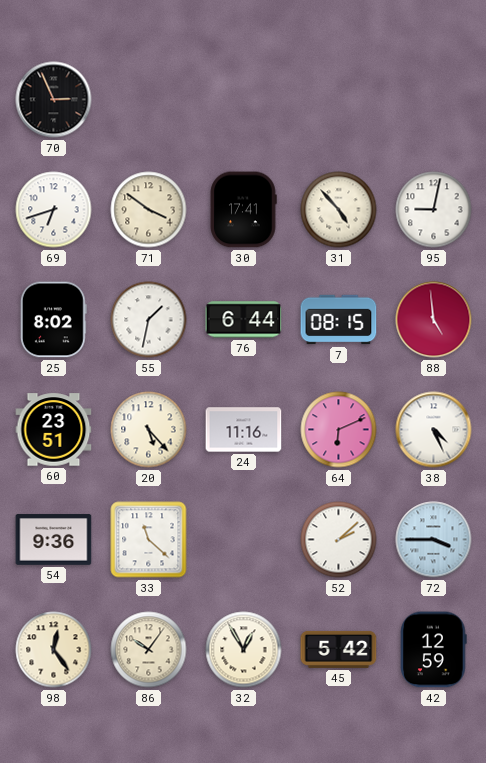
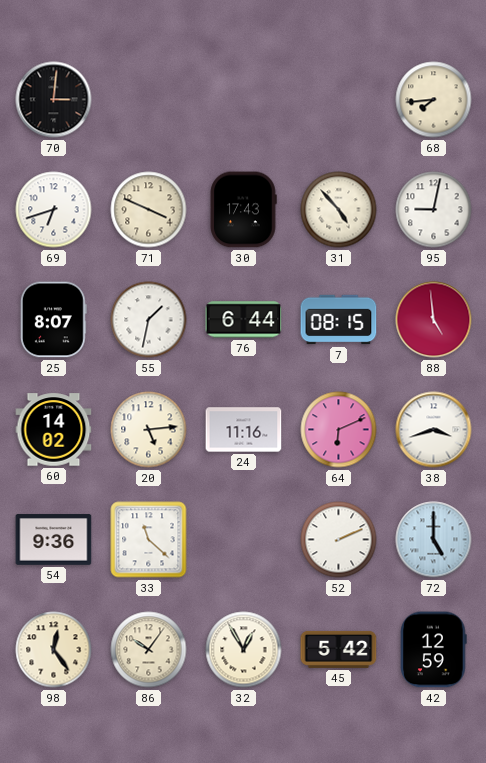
70: 2:56 -> 3:01
68: none -> 7:44
71: 3:51 -> 3:49
30: 17:41 -> 17:43
25: 8:02 -> 8:07
60: 23:51 -> 14:02
20: 5:23 -> 5:14
38: 4:26 -> 3:42
52: 2:08 -> 2:11
72: 3:45 -> 5:00
